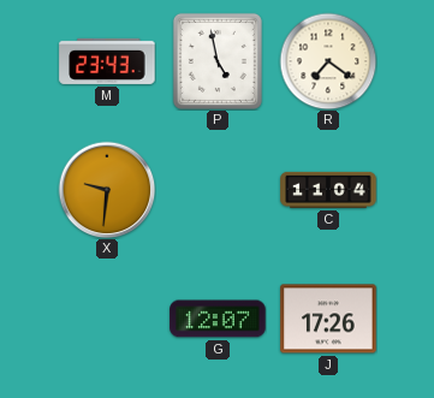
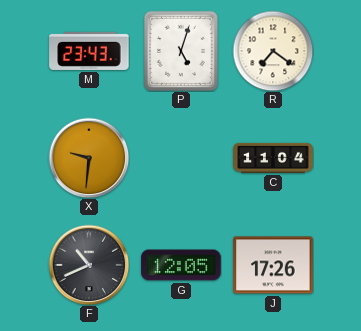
P: 4:58 -> 5:03
F: none -> 10:41
G: 12:07 -> 12:05
